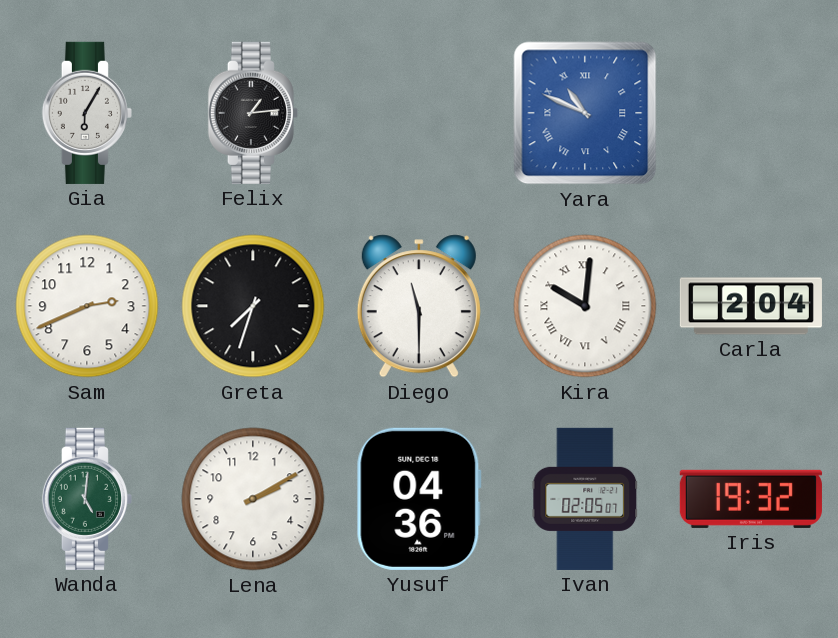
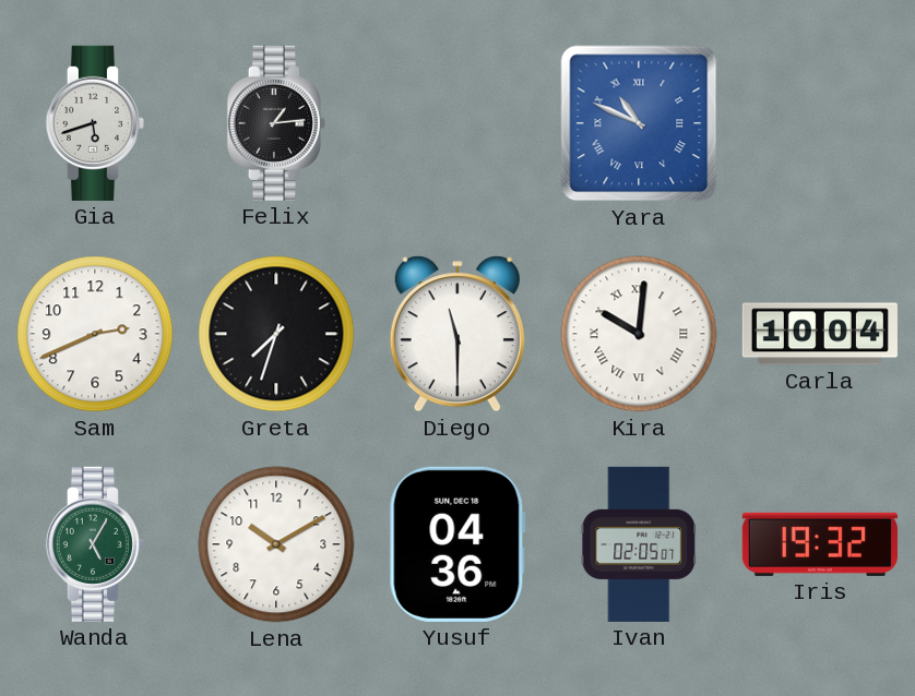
Gia: 6:05 -> 5:42
Carla: 2:04 -> 10:04
Wanda: 5:01 -> 5:05
Lena: 2:10 -> 10:10
